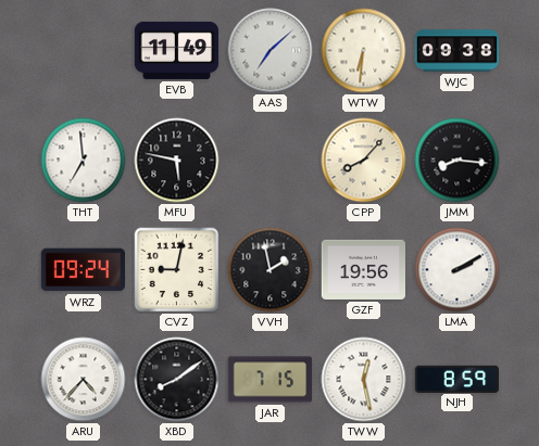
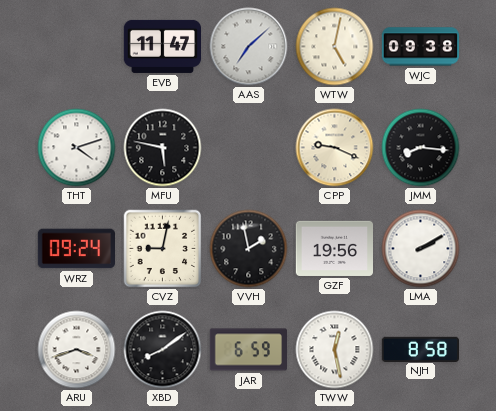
EVB: 11:49 -> 11:47
WTW: 6:31 -> 5:02
THT: 6:59 -> 4:12
CPP: 8:07 -> 9:19
ARU: 4:37 -> 3:42
JAR: 7:15 -> 6:59
NJH: 8:59 -> 8:58
